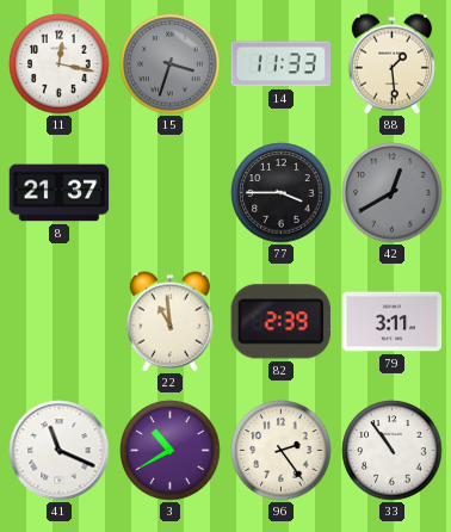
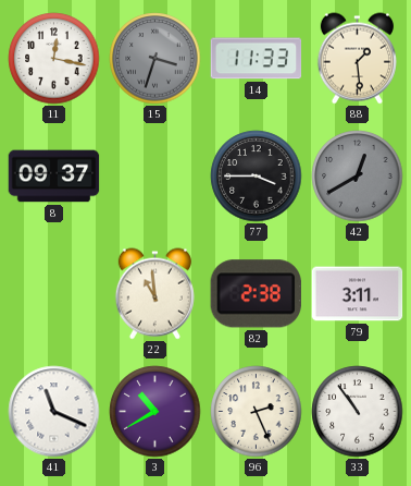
8: 21:37 -> 09:37
82: 2:39 -> 2:38
96: 2:24 -> 2:26
